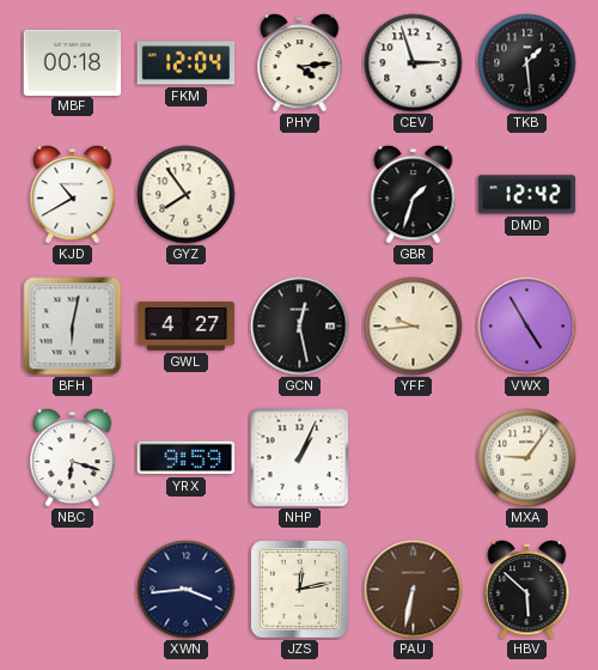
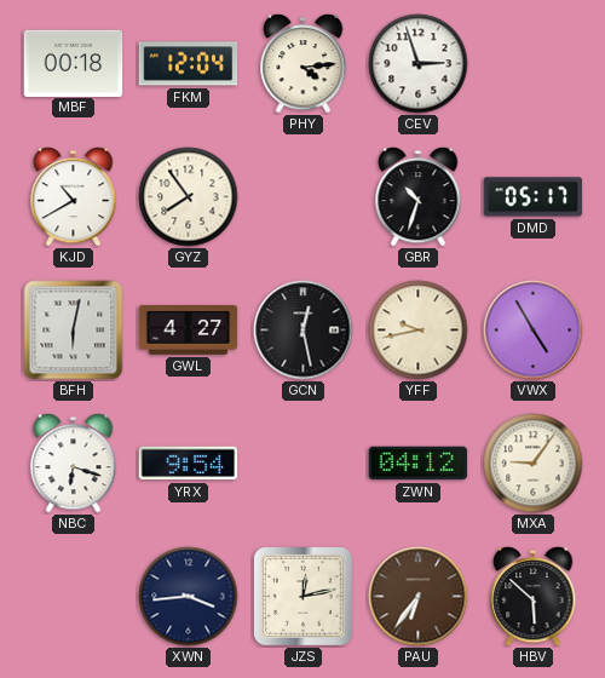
TKB: 1:29 -> none
GBR: 1:33 -> 10:33
DMD: 12:42 -> 05:17
YFF: 9:44 -> 9:43
YRX: 9:59 -> 9:54
NHP: 1:04 -> none
ZWN: none -> 04:12
PAU: 6:32 -> 6:36
